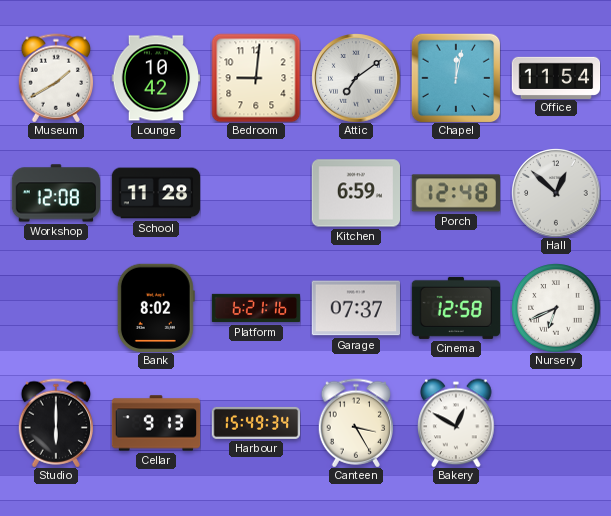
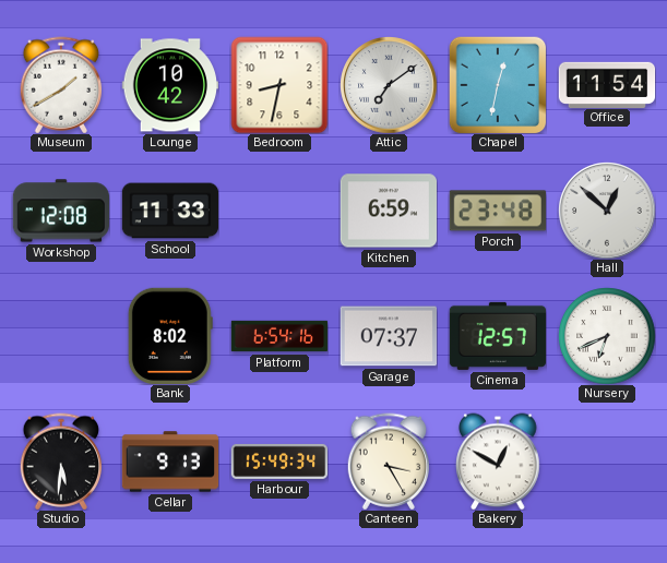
Bedroom: 9:01 -> 8:32
Chapel: 12:02 -> 12:32
School: 11:28 -> 11:33
Porch: 12:48 -> 23:48
Platform: 6:21 -> 6:54
Cinema: 12:58 -> 12:57
Studio: 6:00 -> 5:31
